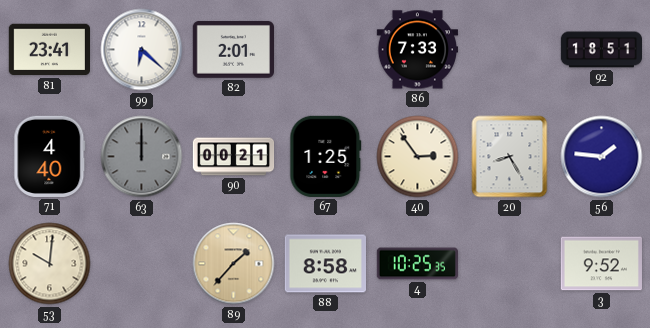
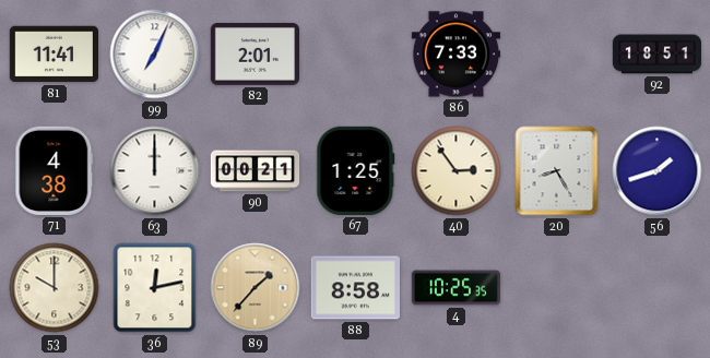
81: 23:41 -> 11:41
99: 6:22 -> 7:04
71: 4:40 -> 4:38
63 dial: grey -> white
56: 1:46 -> 1:42
53: 10:01 -> 10:00
36: none -> 12:13
3: 9:52 -> none
